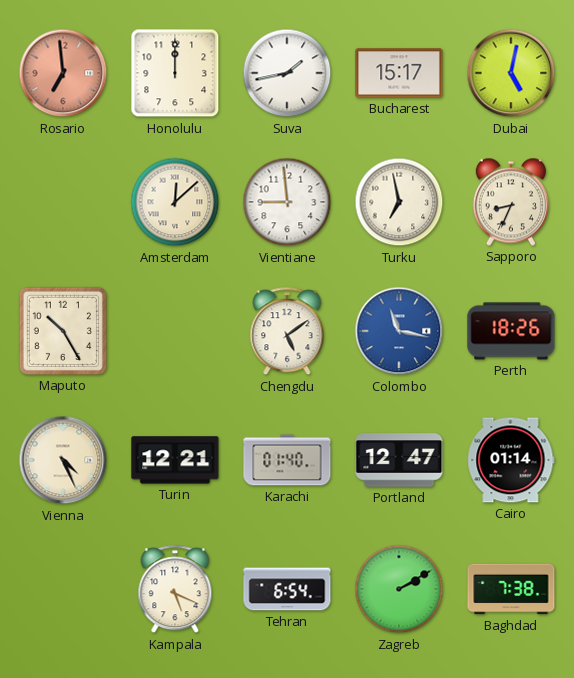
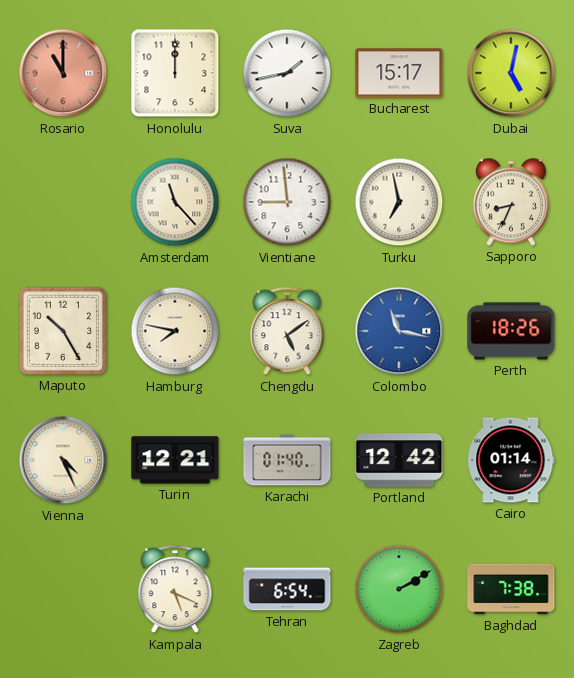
Rosario: 6:59 -> 11:00
Amsterdam: 12:08 -> 11:23
Hamburg: none -> 7:47
Portland: 12:47 -> 12:42
